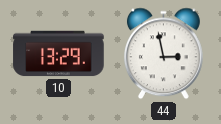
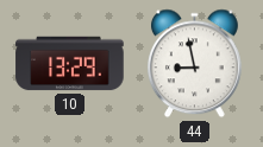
44: 2:58 -> 8:58
